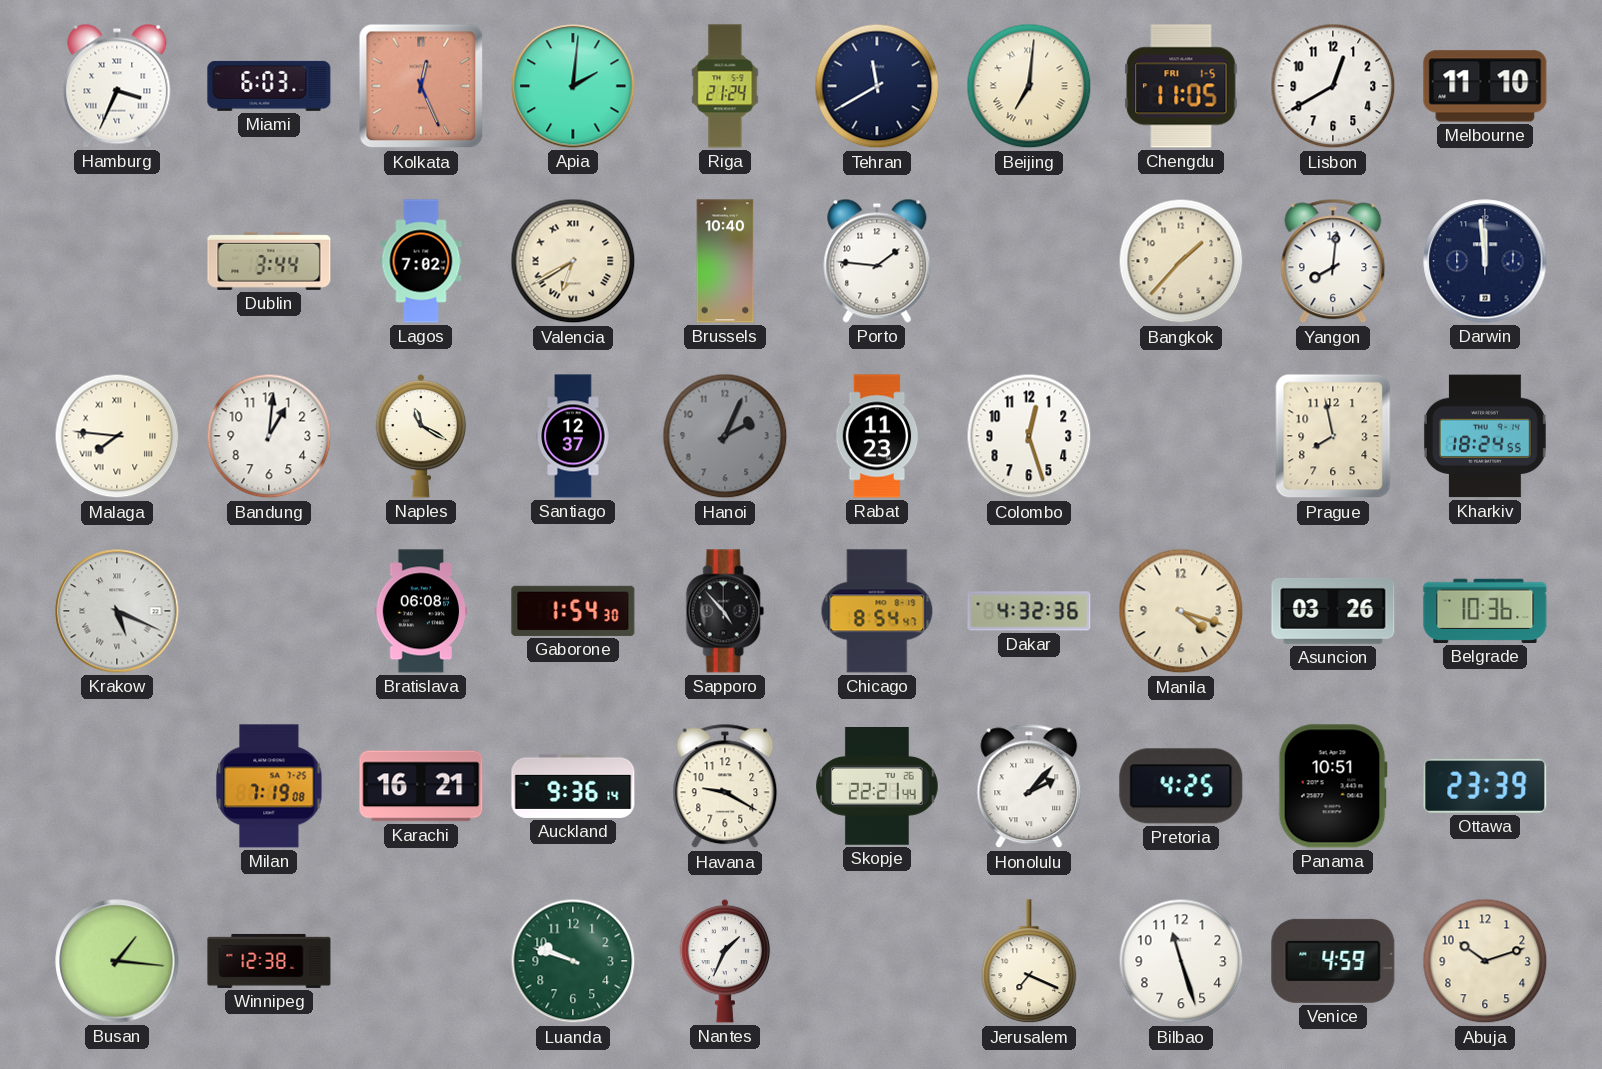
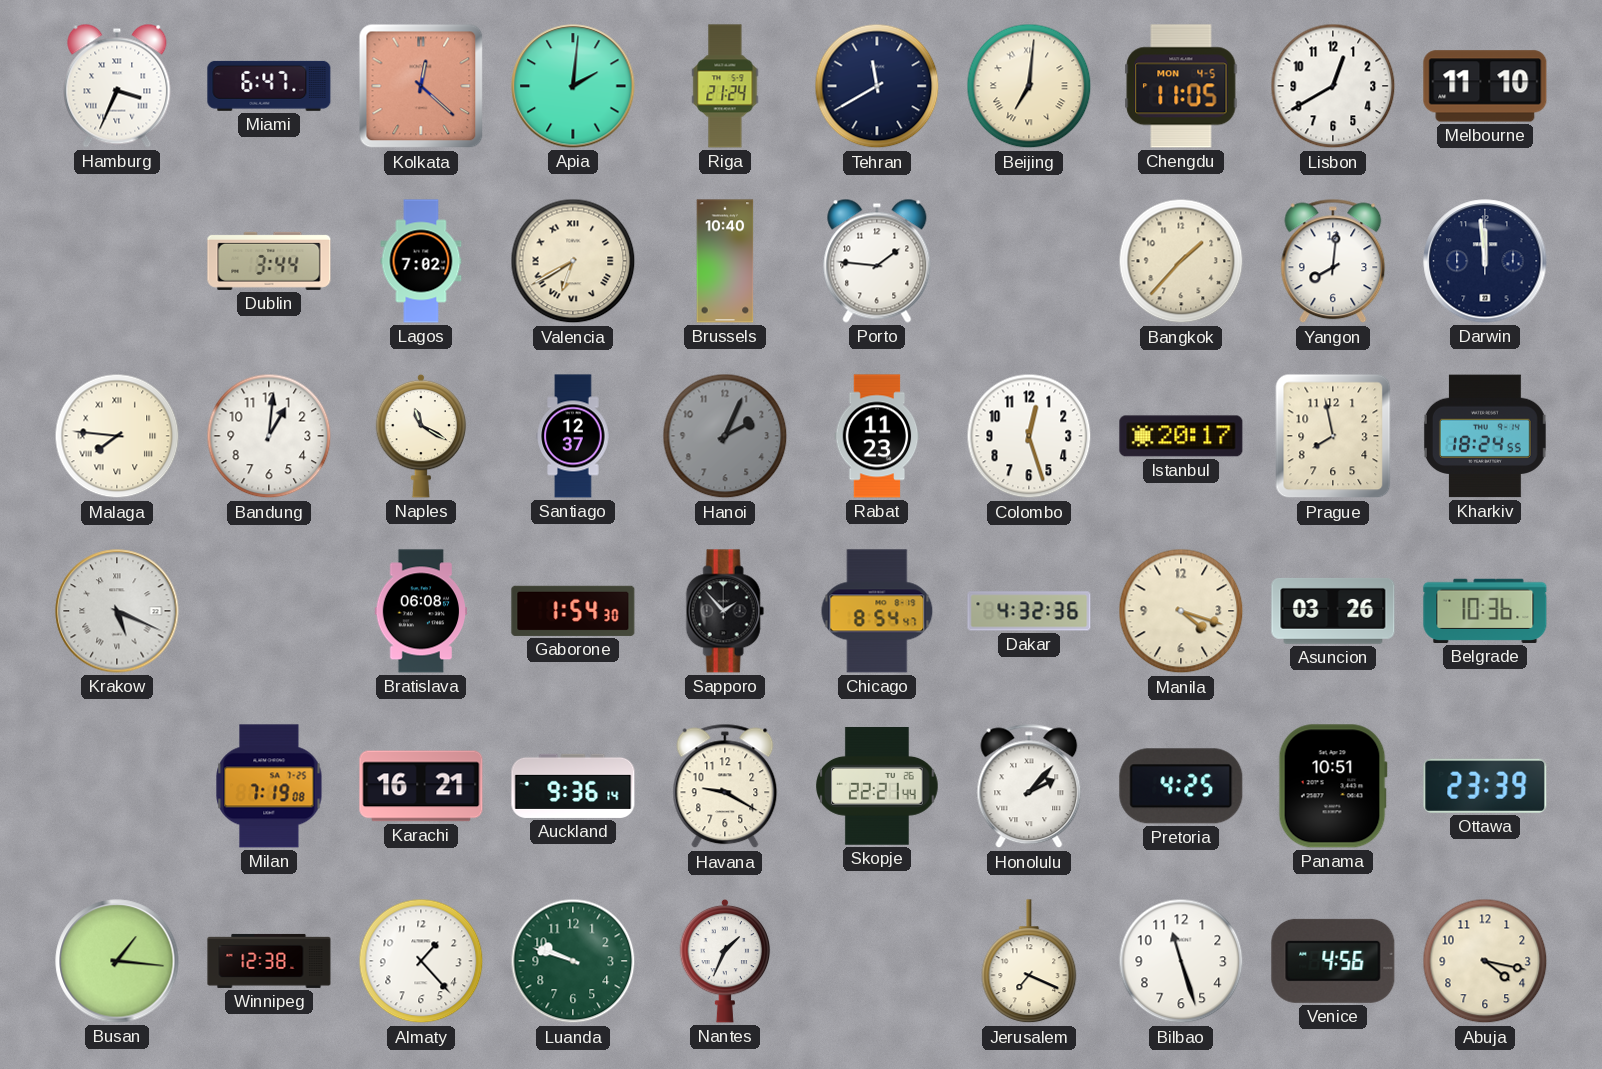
Miami: 6:03 -> 6:47
Kolkata: 12:26 -> 12:22
Chengdu date: FRI 1-5 -> MON 4-5
Istanbul: none -> 20:17
Sapporo: 4:53 -> 1:53
Almaty: none -> 1:23
Venice: 4:59 -> 4:56
Abuja: 10:12 -> 4:17
